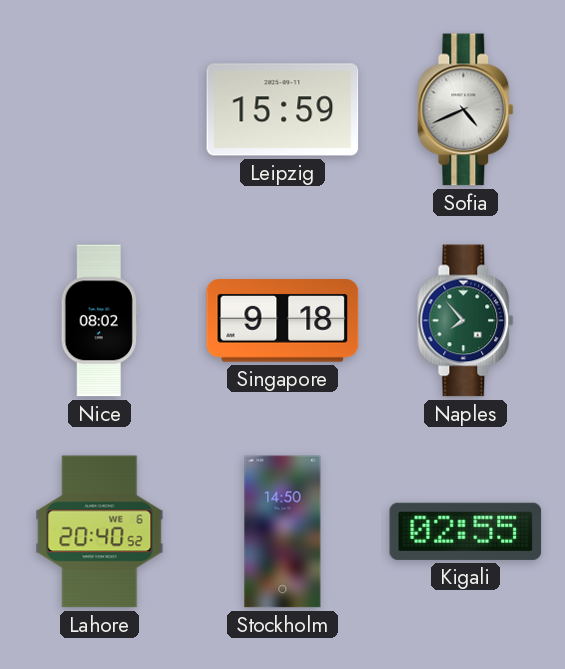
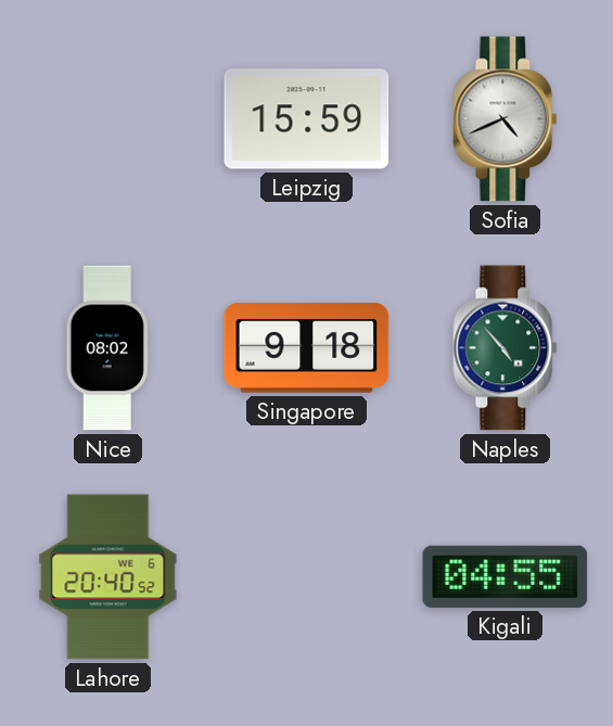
Naples: 7:53 -> 4:53
Stockholm: 14:50 -> none
Kigali: 02:55 -> 04:55
